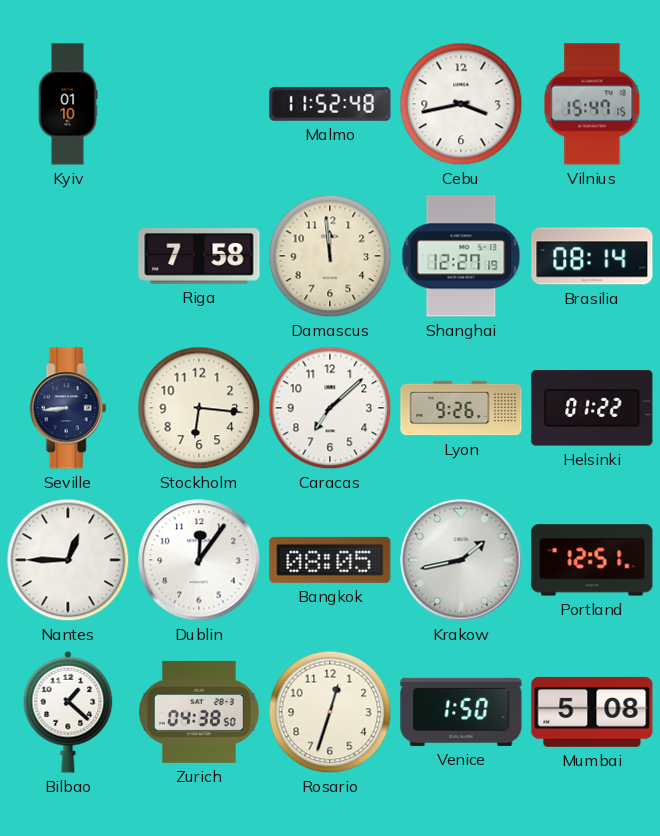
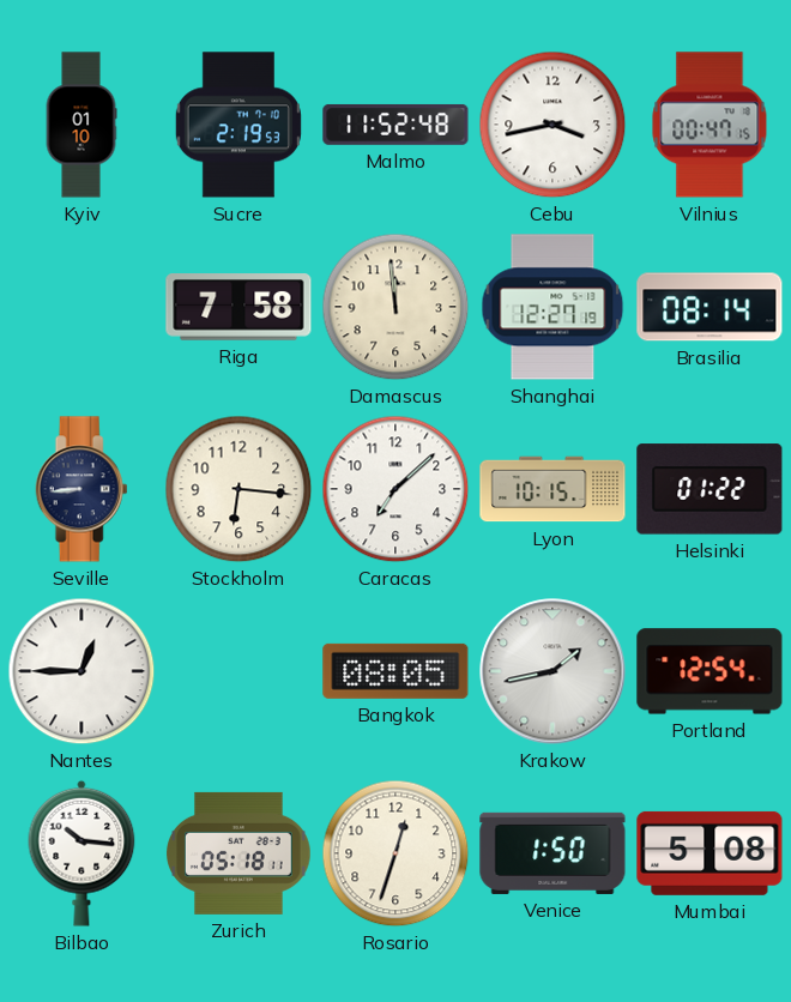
Sucre: none -> 2:19
Vilnius: 15:47 -> 00:47
Lyon: 9:26 -> 10:15
Dublin: 12:06 -> none
Portland: 12:51 -> 12:54
Bilbao: 1:22 -> 10:16
Zurich: 04:38 -> 05:18
